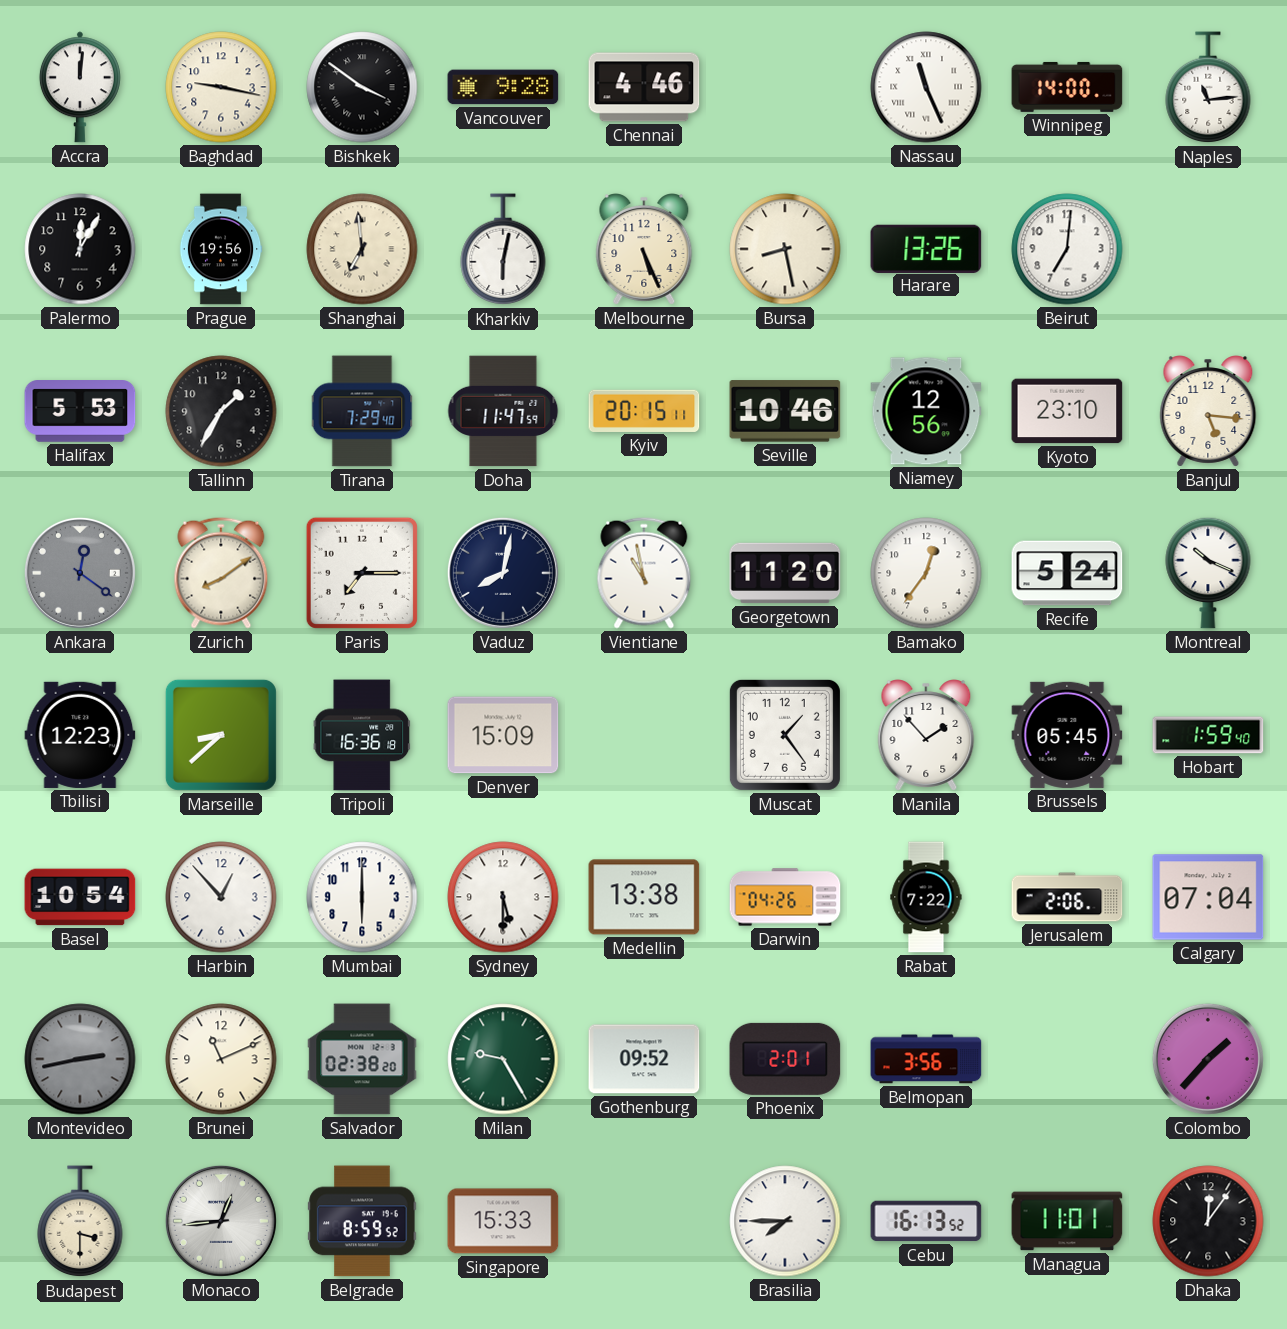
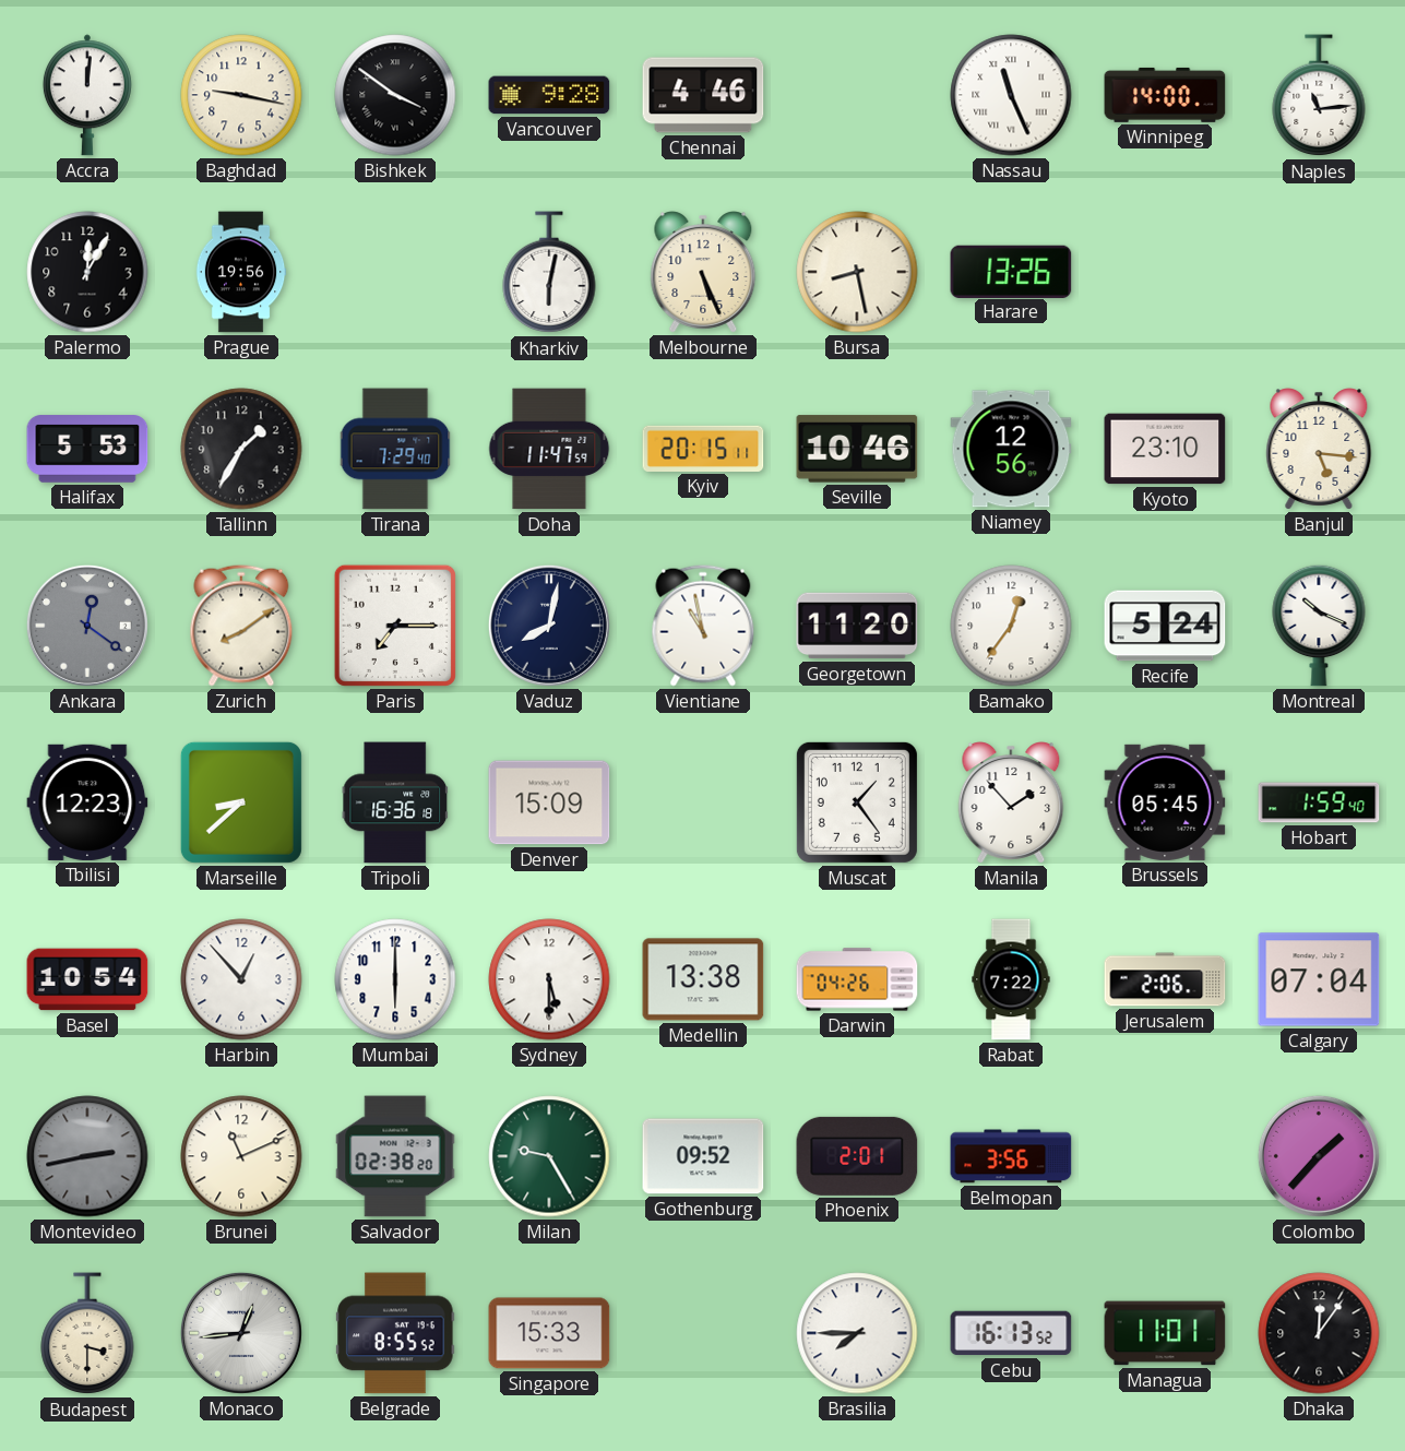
Shanghai: 6:59 -> none
Beirut: 7:01 -> none
Belgrade: 8:59 -> 8:55
